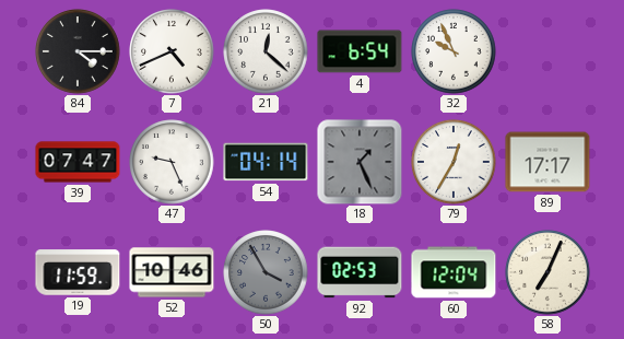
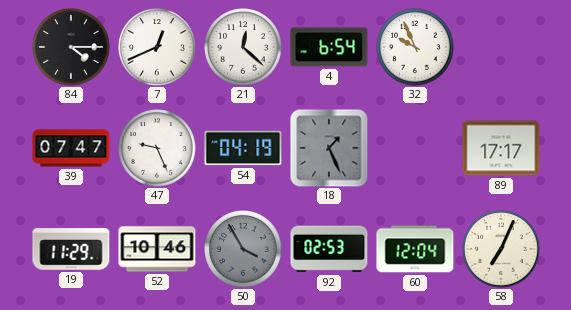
7: 4:41 -> 12:41
54: 04:14 -> 04:19
79: 12:35 -> none
19: 11:59 -> 11:29
